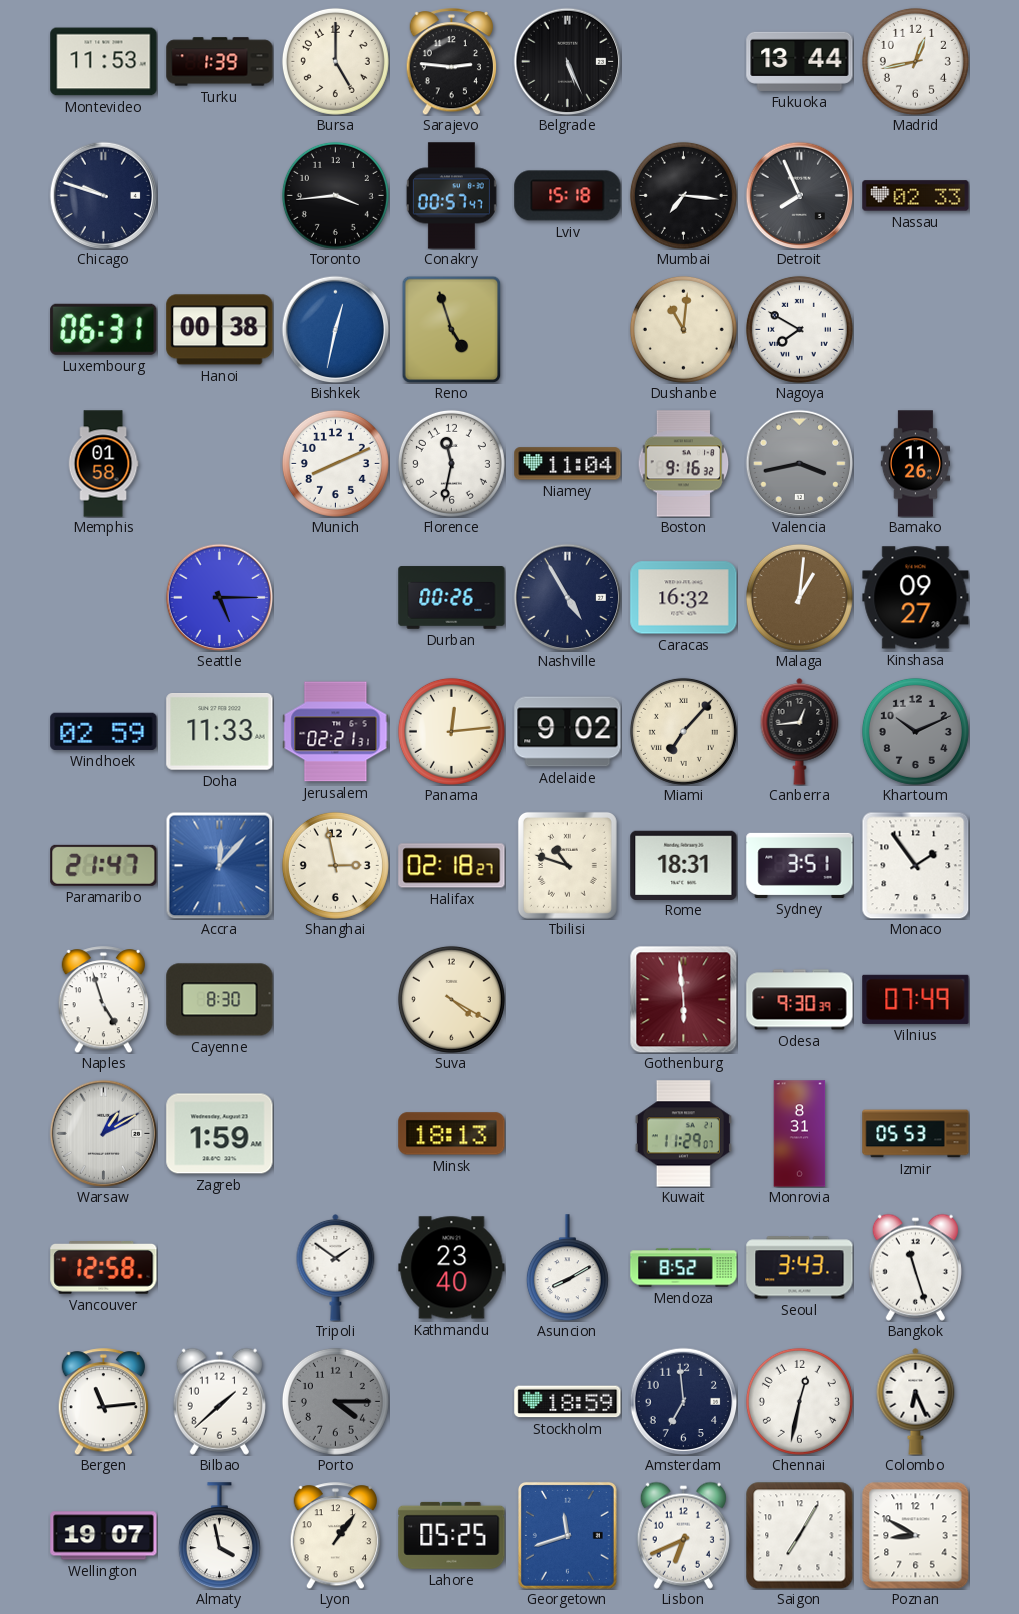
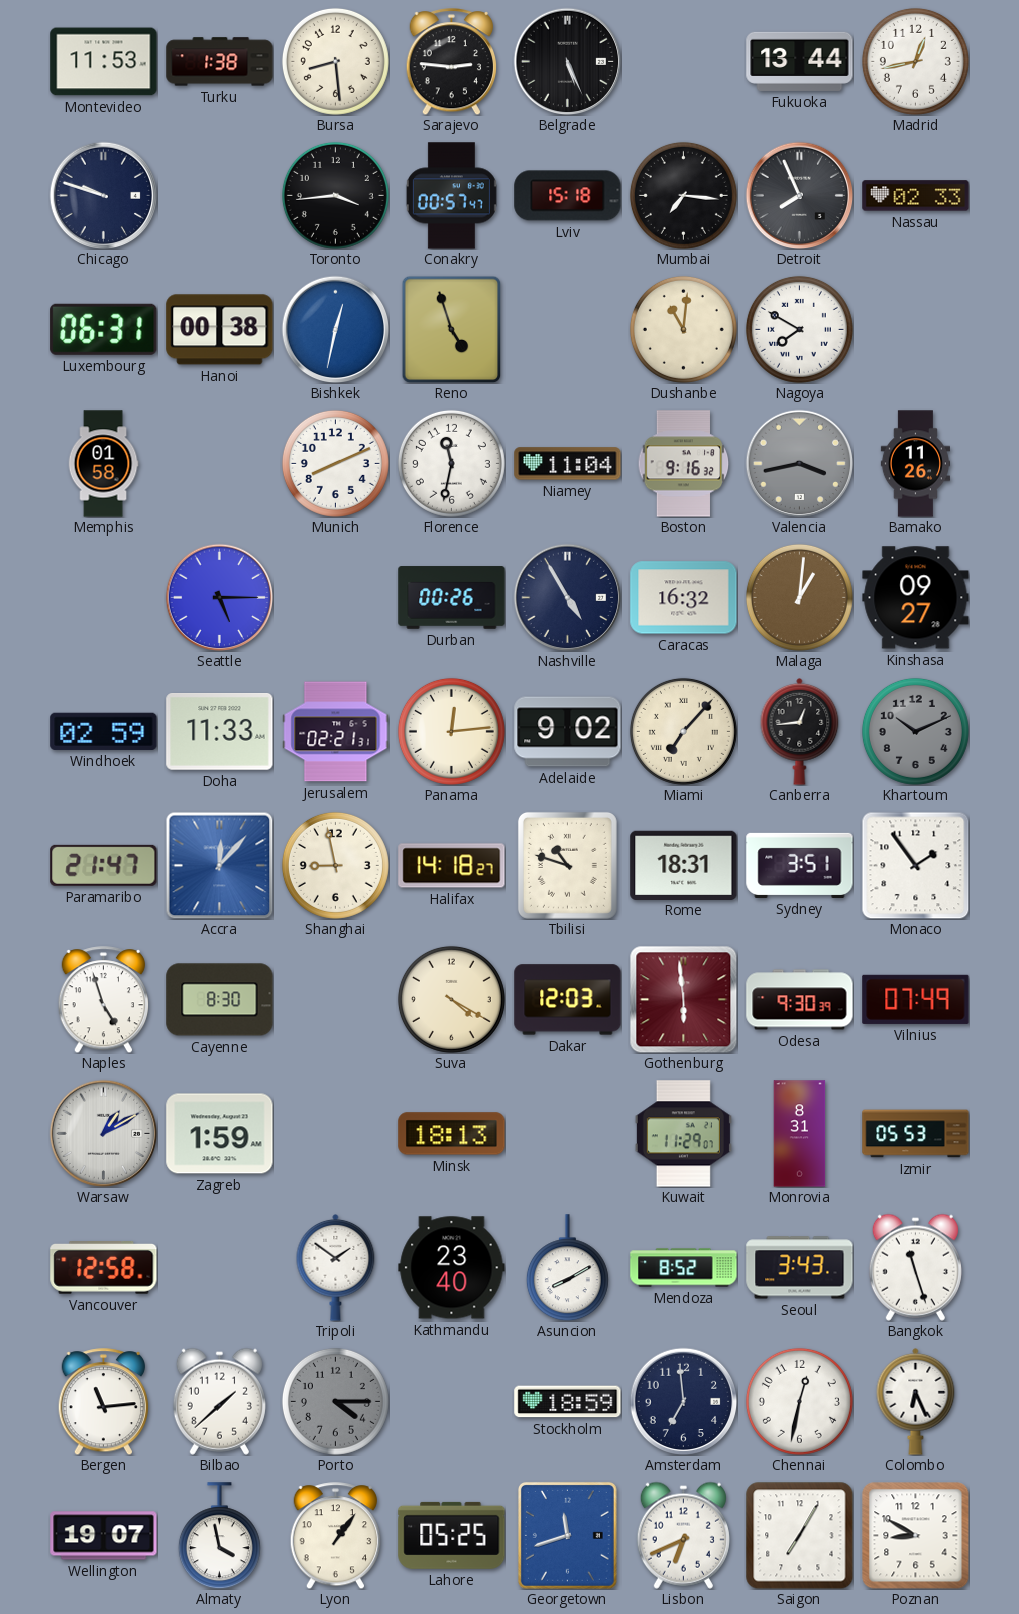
Turku: 1:39 -> 1:38
Bursa: 5:00 -> 8:29
Shanghai: 2:58 -> 8:58
Halifax: 02:18 -> 14:18
Dakar: none -> 12:03
